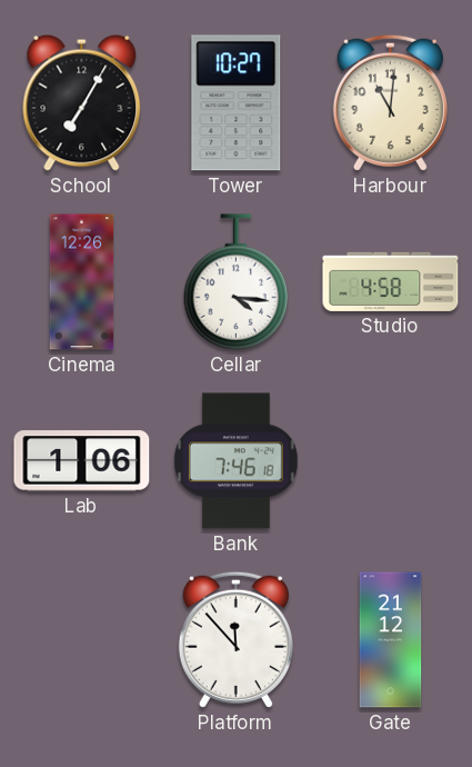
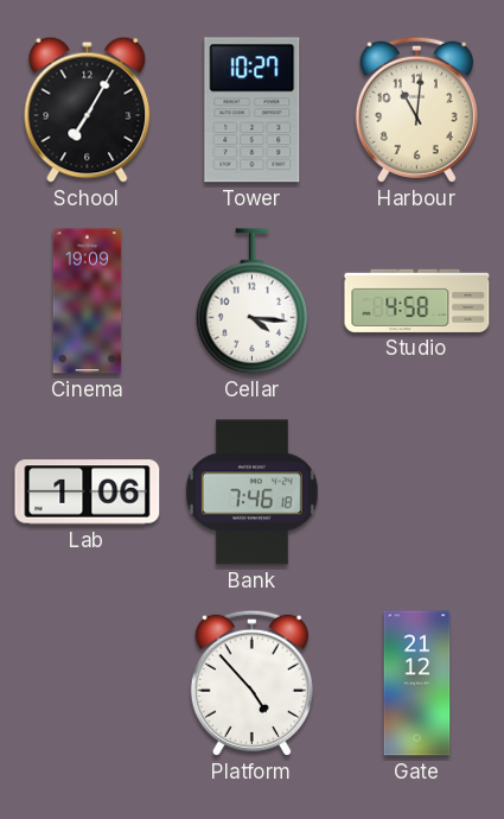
Cinema: 12:26 -> 19:09
Platform: 11:53 -> 4:53
